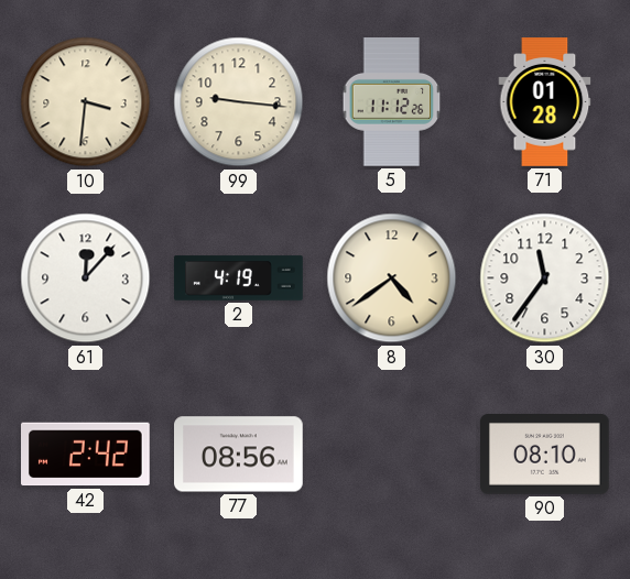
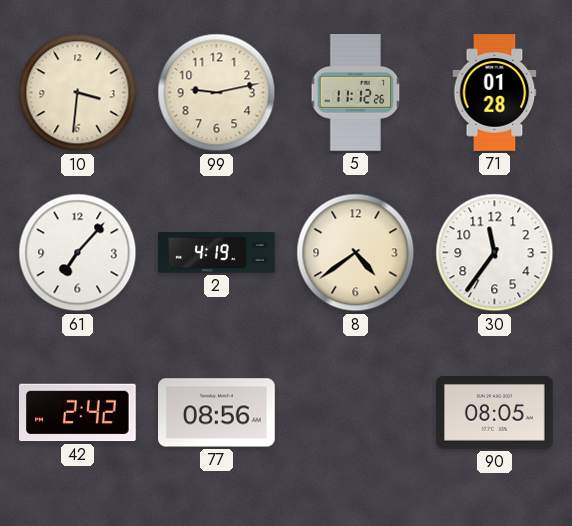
99: 9:16 -> 9:13
61: 12:07 -> 7:07
90: 08:10 -> 08:05
